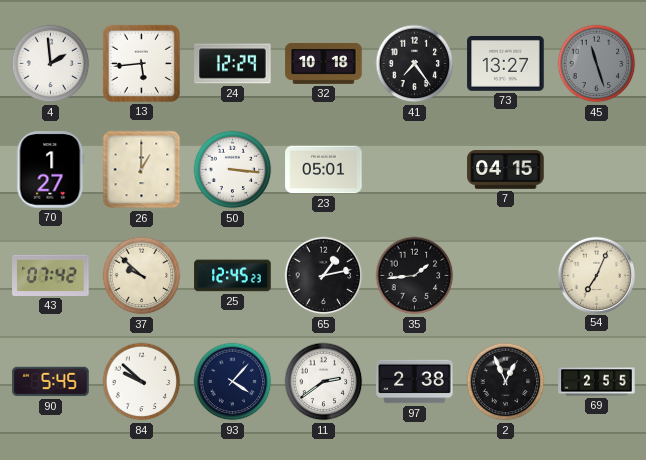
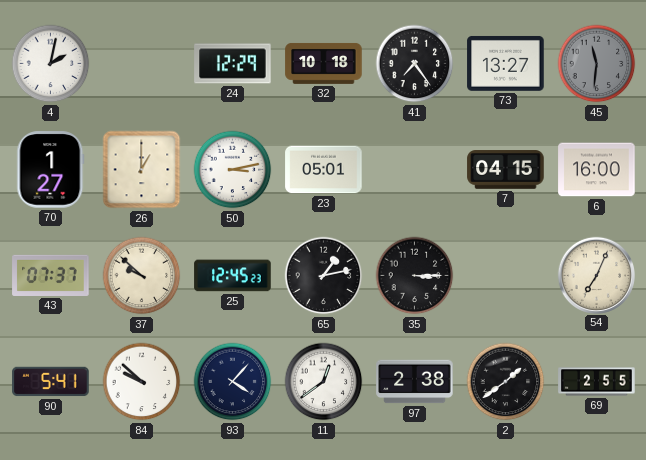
4: 1:59 -> 2:02
13: 5:44 -> none
45: 11:27 -> 11:31
50: 3:16 -> 3:13
6: none -> 16:00
43: 07:42 -> 07:37
35: 1:44 -> 3:15
90: 5:45 -> 5:41
11: 2:39 -> 12:39
2: 12:56 -> 1:39
